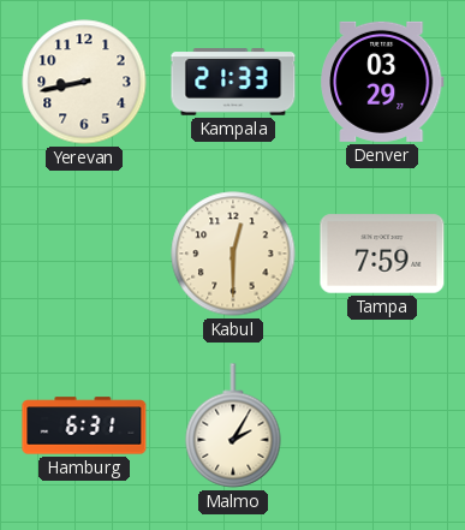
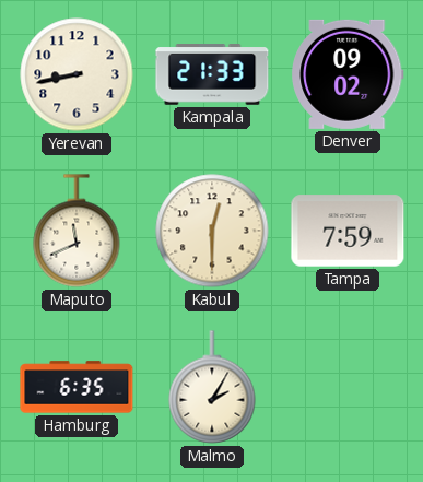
Denver: 03:29 -> 09:02
Maputo: none -> 11:41
Hamburg: 6:31 -> 6:35
